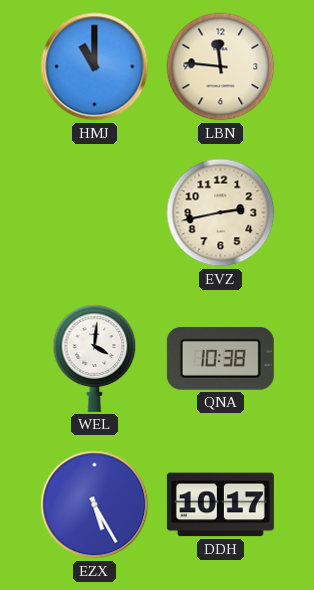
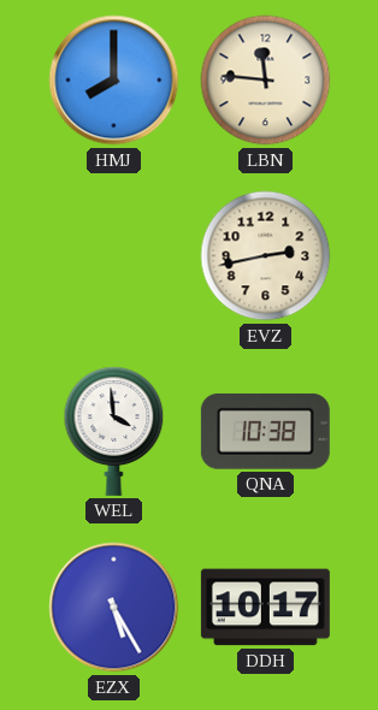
HMJ: 11:00 -> 8:00
WEL: 4:01 -> 3:59
